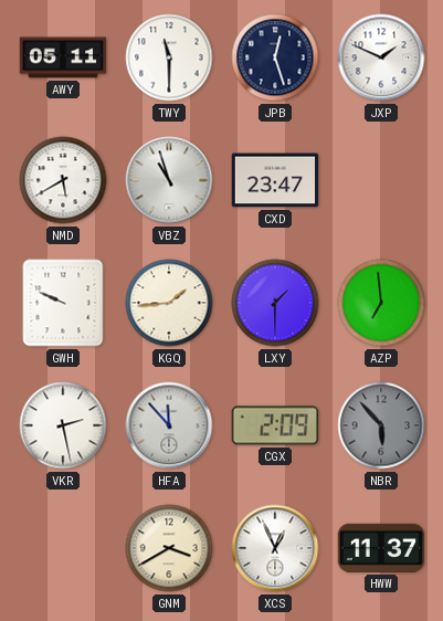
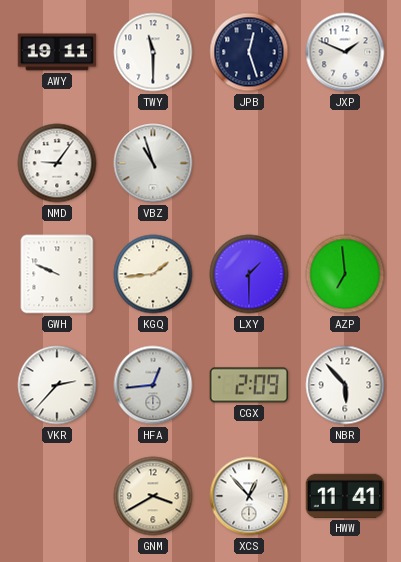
AWY: 05:11 -> 19:11
NMD: 5:40 -> 9:06
CXD: 23:47 -> none
VKR: 2:28 -> 2:37
HFA: 11:53 -> 12:44
NBR dial: grey -> white
XCS: 12:56 -> 12:53
HWW: 11:37 -> 11:41
